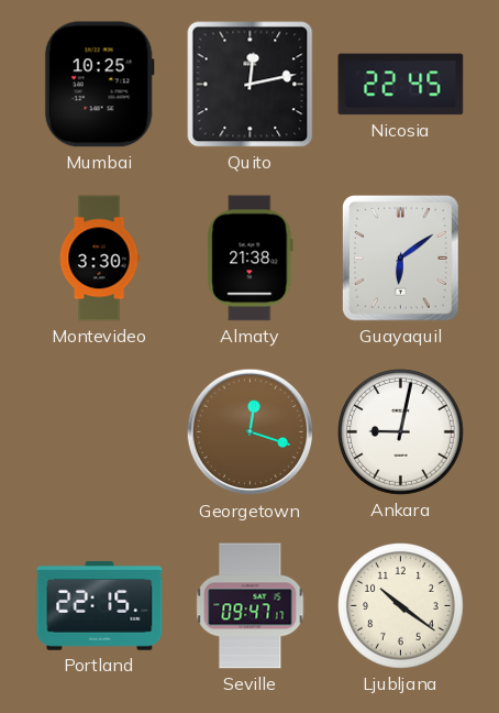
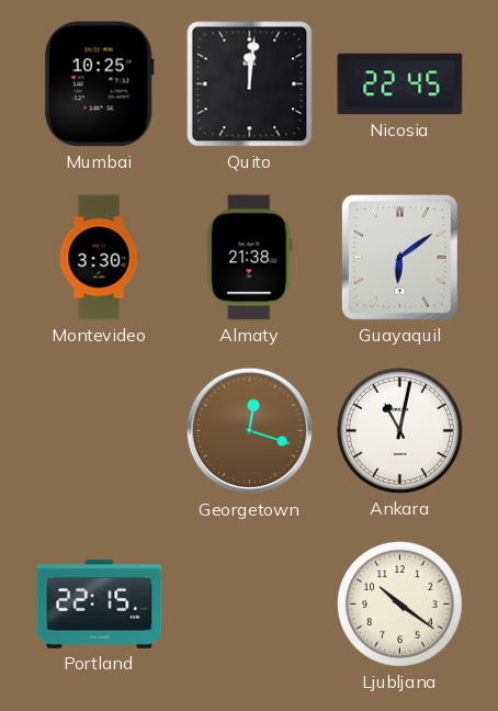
Quito: 12:13 -> 12:01
Ankara: 9:02 -> 11:02
Seville: 09:47 -> none
